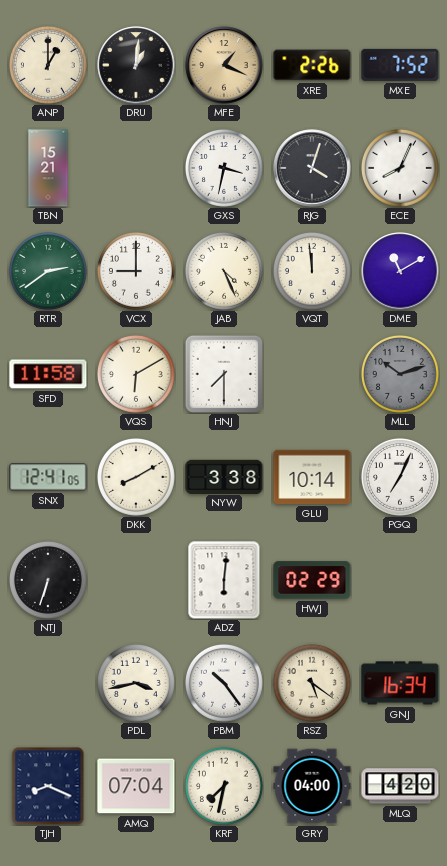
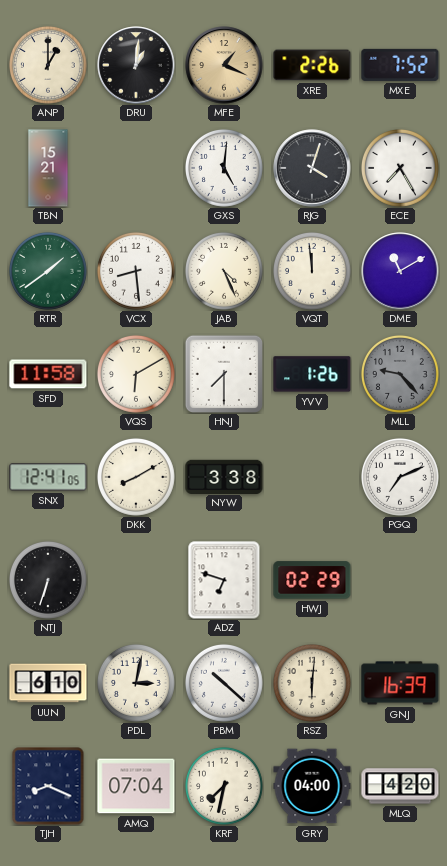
GXS: 3:32 -> 5:01
ECE: 8:04 -> 7:25
RTR: 2:39 -> 1:39
VCX: 9:00 -> 8:29
YVV: none -> 1:26
MLL: 10:12 -> 9:23
GLU: 10:14 -> none
PGQ: 7:04 -> 7:11
ADZ: 6:01 -> 6:48
UUN: none -> 6:10
PDL: 3:43 -> 3:02
PBM: 10:24 -> 10:22
RSZ: 5:21 -> 6:01
GNJ: 16:34 -> 16:39
